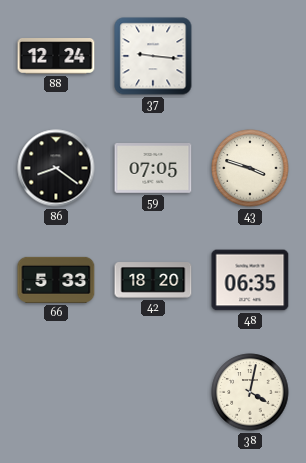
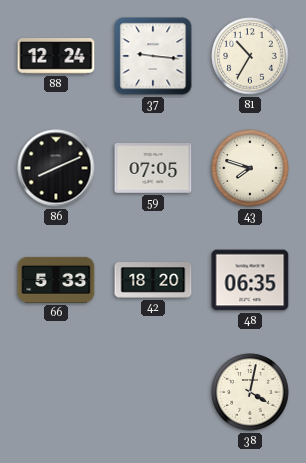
81: none -> 10:35
86: 8:21 -> 8:11
43: 3:48 -> 7:48
